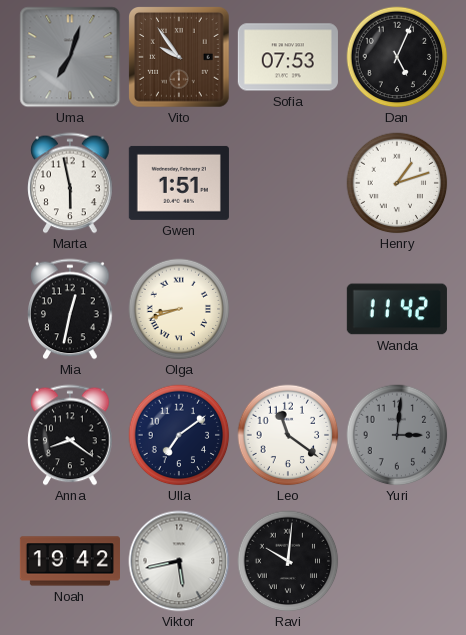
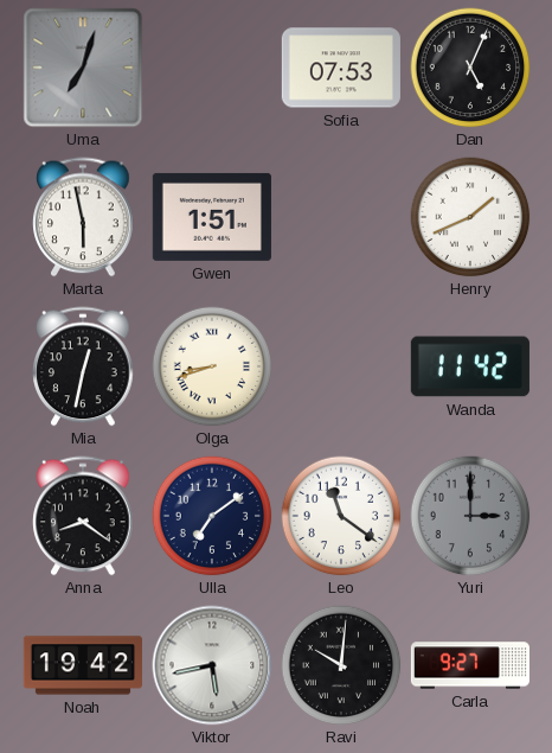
Vito: 9:54 -> none
Henry: 1:12 -> 1:41
Yuri: 3:01 -> 3:00
Carla: none -> 9:27
